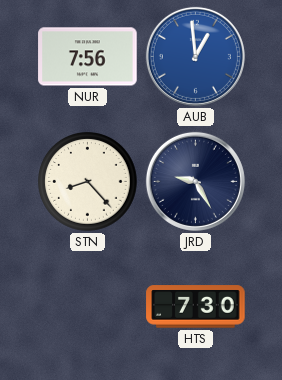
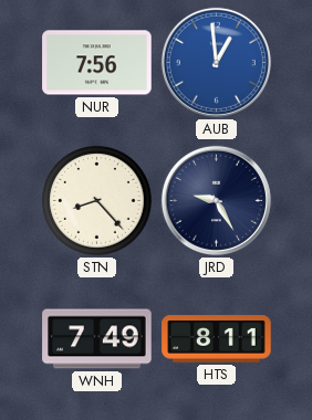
WNH: none -> 7:49
HTS: 7:30 -> 8:11
